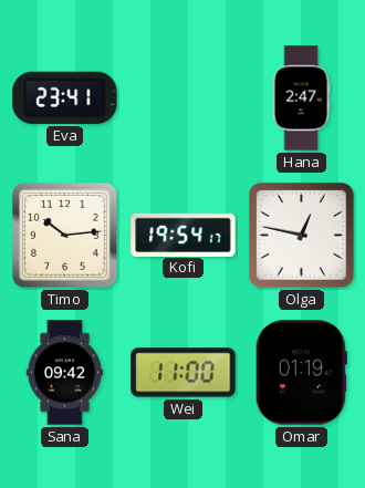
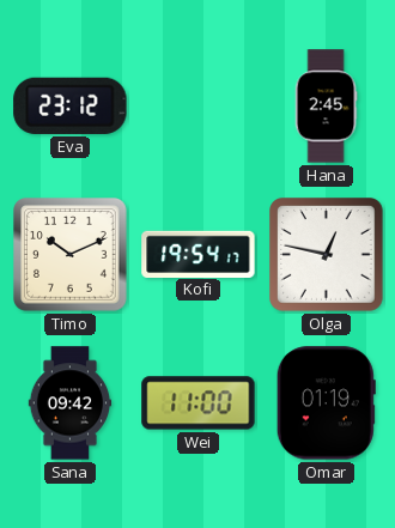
Eva: 23:41 -> 23:12
Hana: 2:47 -> 2:45
Timo: 10:14 -> 10:11
